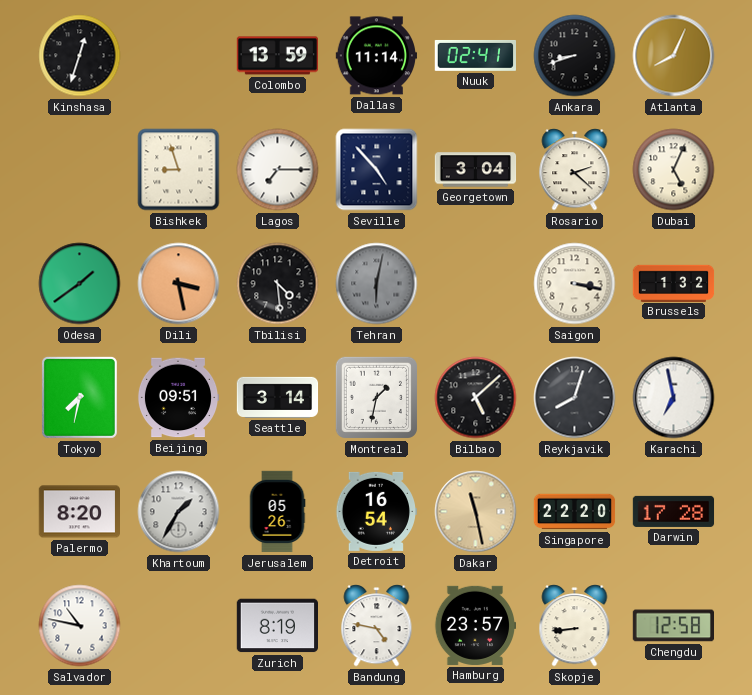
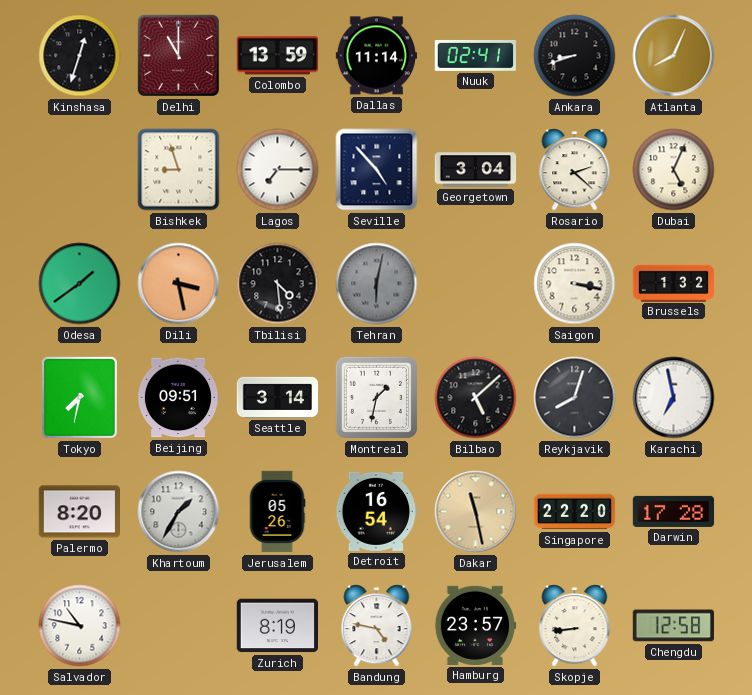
Delhi: none -> 11:00
